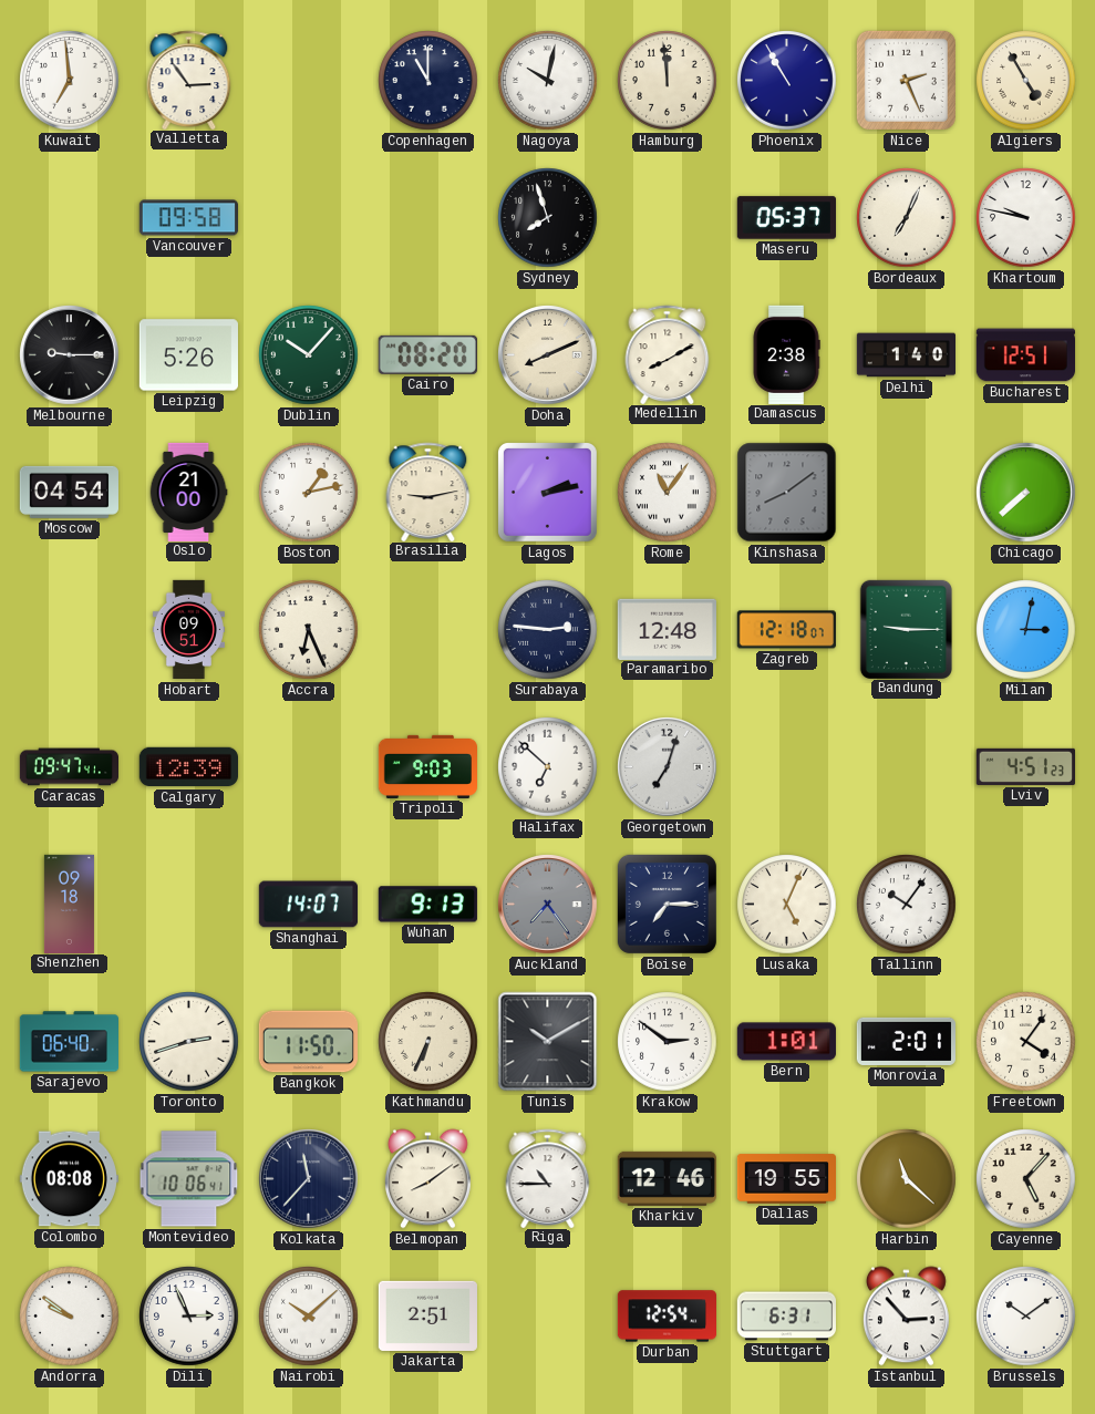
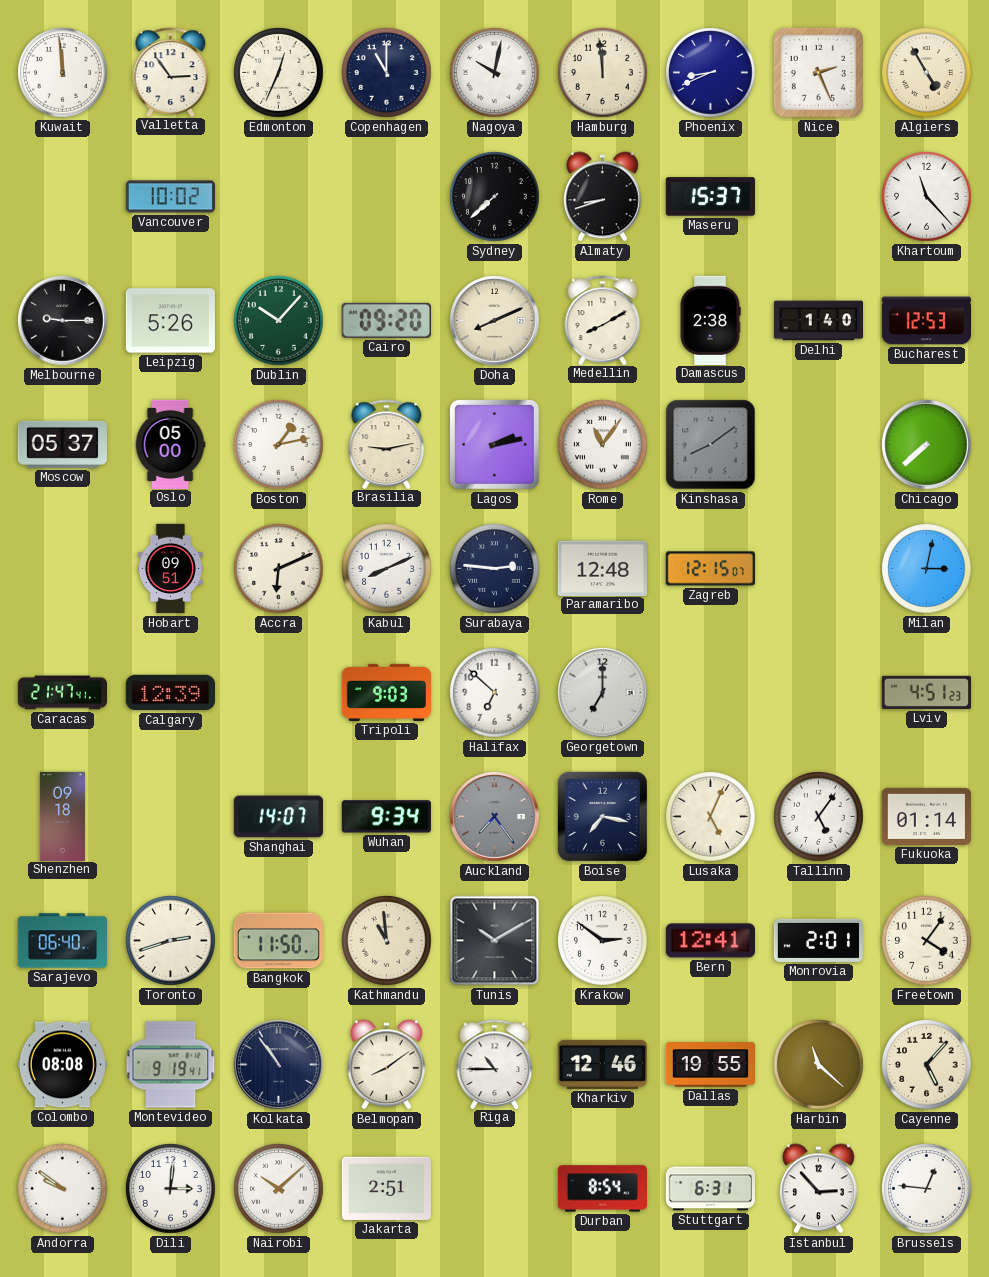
Kuwait: 6:59 -> 11:59
Edmonton: none -> 12:34
Phoenix: 10:55 -> 8:41
Vancouver: 09:58 -> 10:02
Sydney: 7:57 -> 7:38
Almaty: none -> 8:42
Maseru: 05:37 -> 15:37
Bordeaux: 7:04 -> none
Khartoum: 9:47 -> 11:23
Cairo: 08:20 -> 09:20
Bucharest: 12:51 -> 12:53
Moscow: 04:54 -> 05:37
Oslo: 21:00 -> 05:00
Accra: 6:26 -> 6:11
Kabul: none -> 8:11
Zagreb: 12:18 -> 12:15
Bandung: 9:15 -> none
Caracas: 09:47 -> 21:47
Georgetown: 7:03 -> 7:00
Wuhan: 9:13 -> 9:34
Boise: 7:15 -> 7:17
Tallinn: 10:06 -> 5:06
Fukuoka: none -> 01:14
Kathmandu: 6:34 -> 10:59
Bern: 1:01 -> 12:41
Montevideo: 10:06 -> 9:19
Kolkata: 11:37 -> 10:54
Dili: 2:56 -> 3:01
Durban: 12:54 -> 8:54
Brussels: 10:09 -> 12:46
